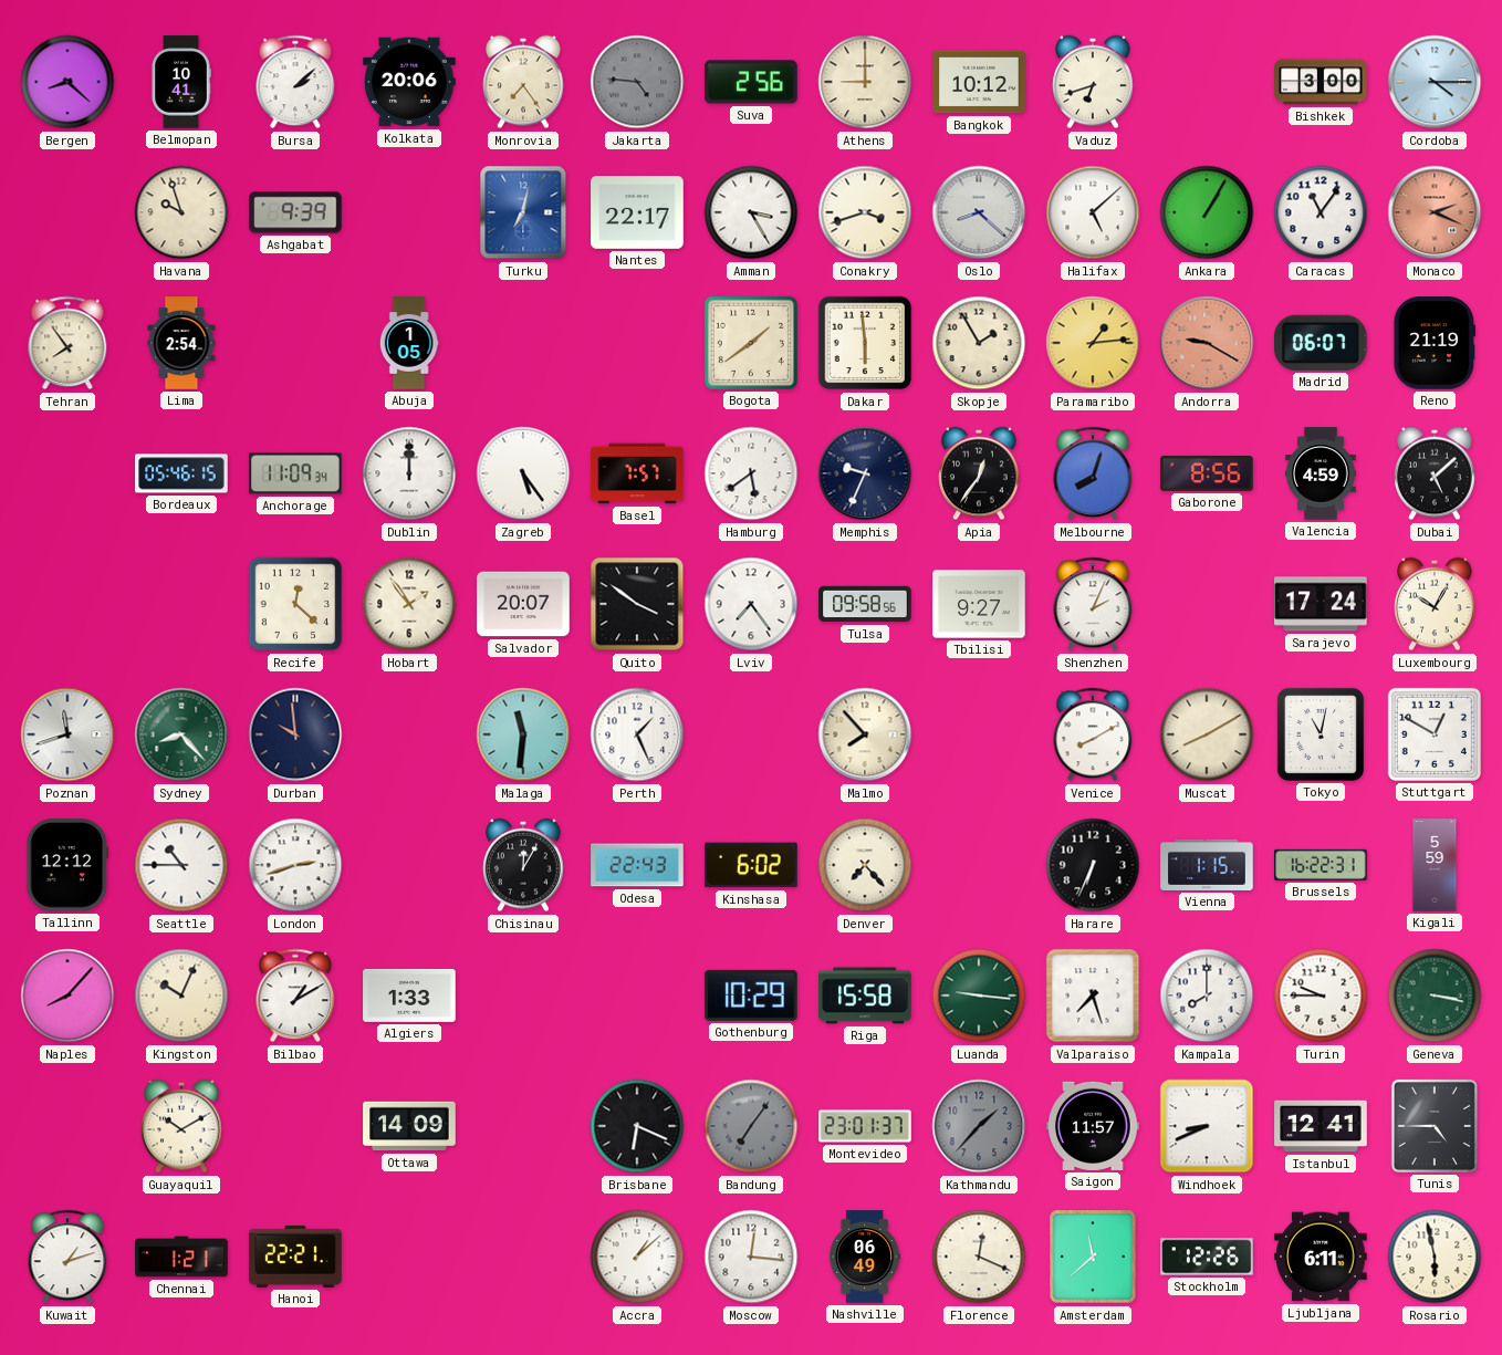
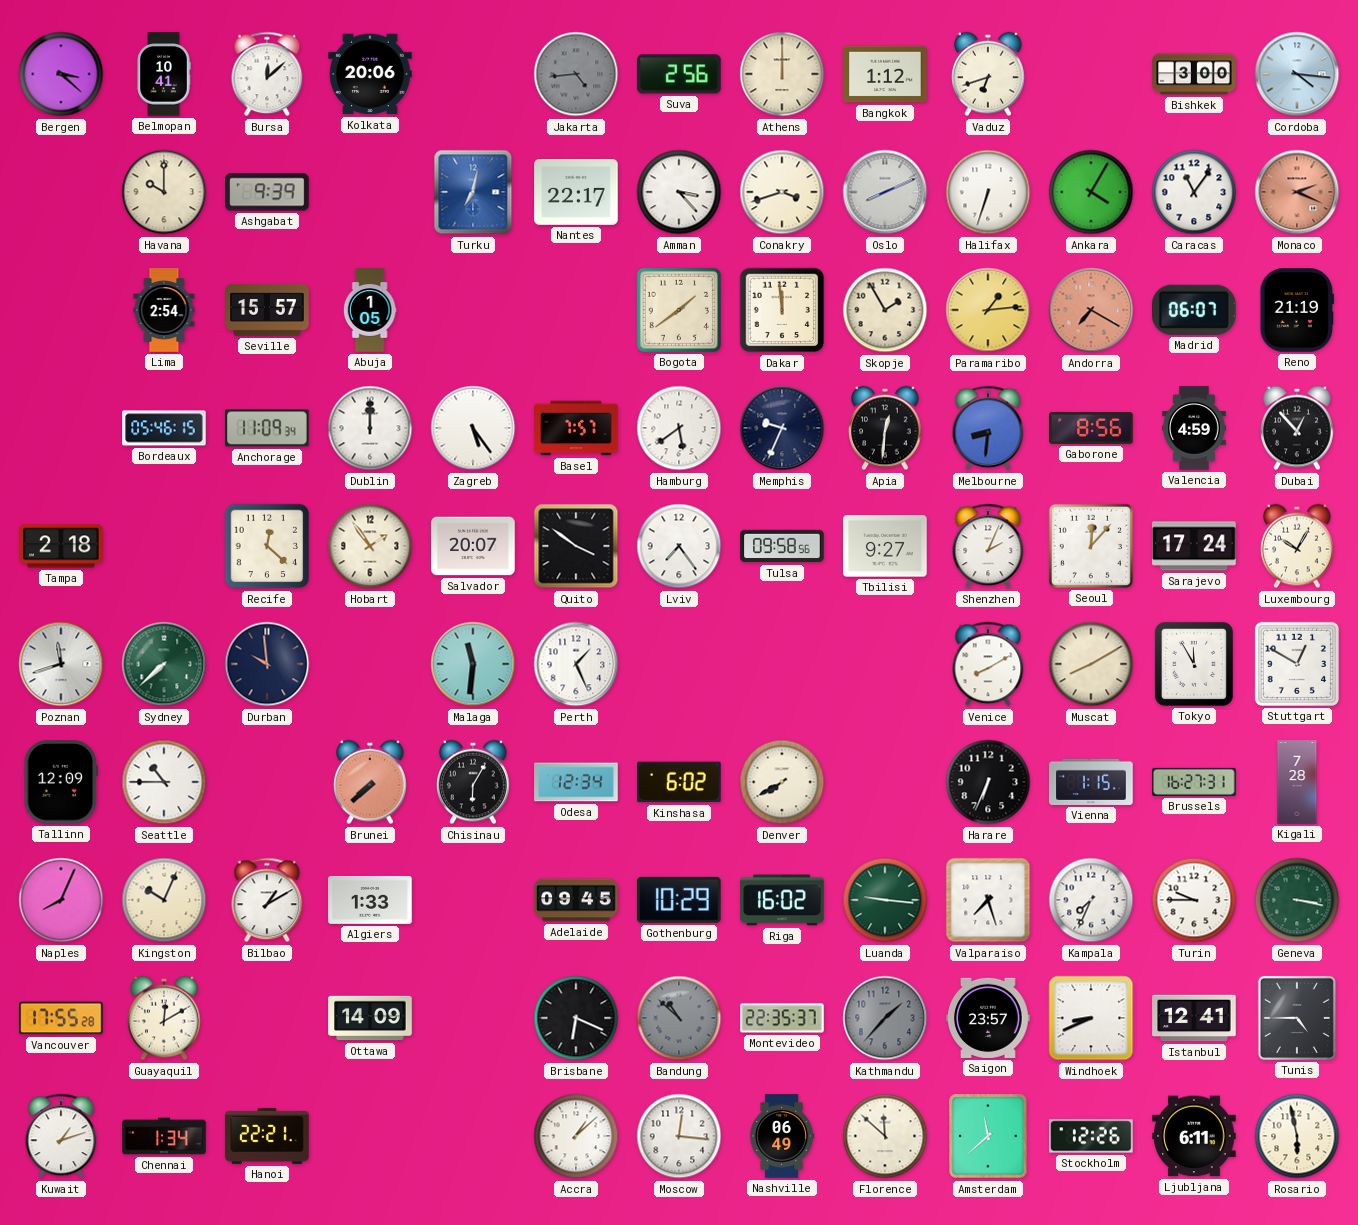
Bergen: 8:22 -> 3:22
Bursa: 2:08 -> 12:08
Monrovia: 7:24 -> none
Jakarta: 4:46 -> 4:44
Athens: 9:00 -> 12:00
Bangkok: 10:12 -> 1:12
Cordoba: 4:15 -> 4:16
Havana: 9:57 -> 10:00
Amman: 3:25 -> 3:23
Oslo: 8:22 -> 8:11
Halifax: 5:08 -> 6:33
Ankara: 1:05 -> 4:05
Tehran: 7:54 -> none
Seville: none -> 15:57
Dakar: 5:59 -> 11:59
Andorra: 9:20 -> 7:20
Apia: 12:36 -> 12:31
Melbourne: 8:03 -> 8:31
Dubai: 5:08 -> 12:53
Tampa: none -> 2:18
Seoul: none -> 12:07
Sydney: 8:23 -> 7:38
Malmo: 7:53 -> none
Tokyo: 11:02 -> 11:55
Tallinn: 12:12 -> 12:09
London: 2:42 -> none
Brunei: none -> 7:38
Chisinau: 12:05 -> 6:05
Odesa: 22:43 -> 12:34
Denver: 7:23 -> 7:40
Brussels: 16:22 -> 16:27
Kigali: 5:59 -> 7:28
Naples: 8:07 -> 8:04
Adelaide: none -> 09:45
Riga: 15:58 -> 16:02
Kampala: 8:00 -> 7:34
Vancouver: none -> 17:55
Guayaquil: 10:10 -> 12:10
Bandung: 7:06 -> 10:52
Montevideo: 23:01 -> 22:35
Saigon: 11:57 -> 23:57
Chennai: 1:21 -> 1:34
Florence: 12:19 -> 11:52
